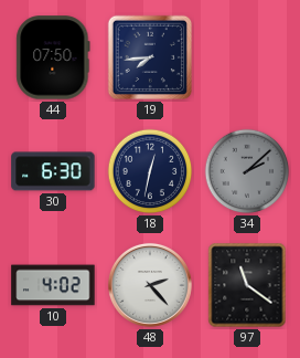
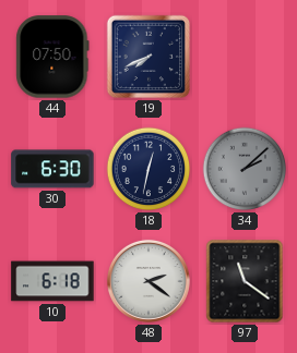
19: 7:44 -> 7:41
10: 4:02 -> 6:18
48: 2:23 -> 2:21
